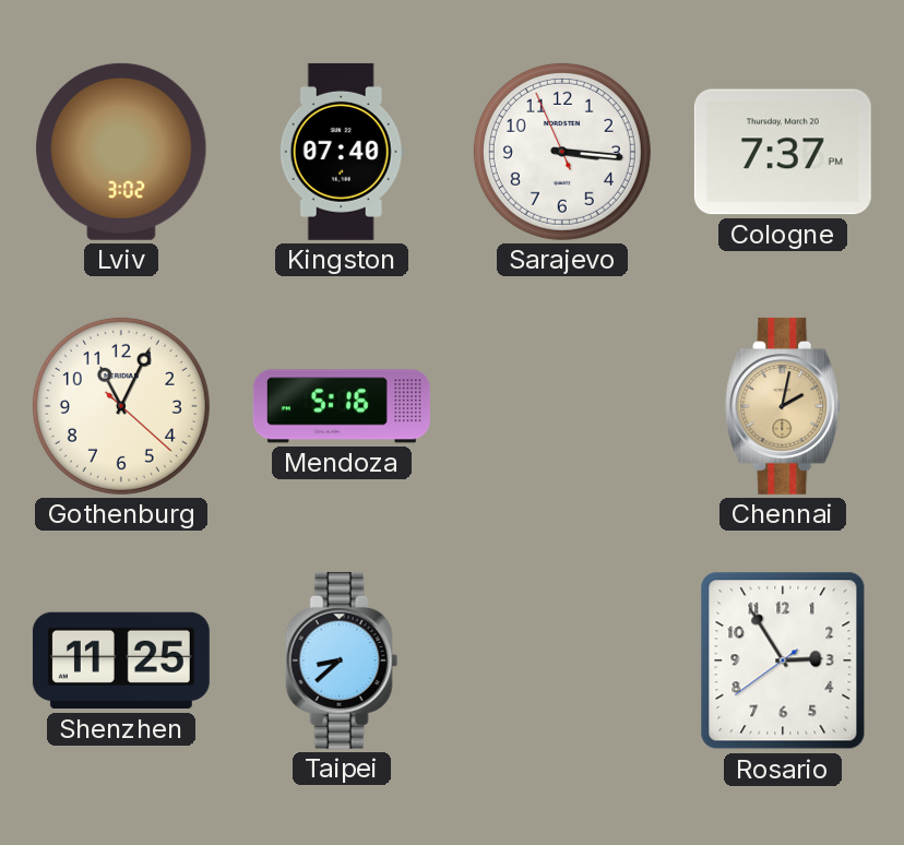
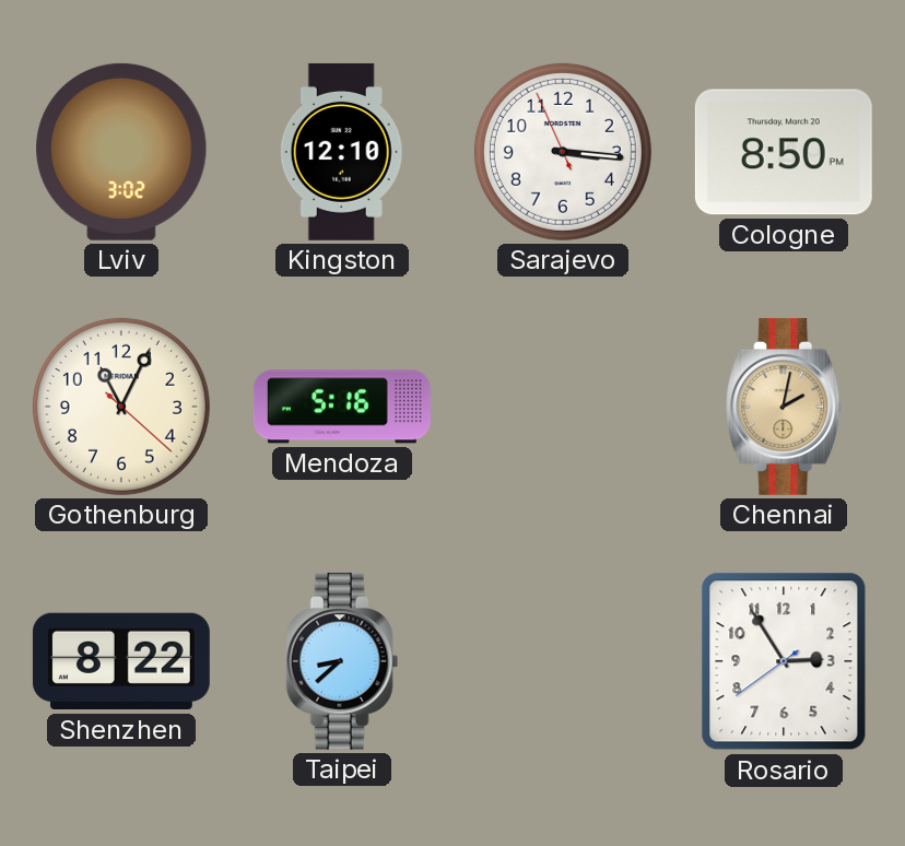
Kingston: 07:40 -> 12:10
Cologne: 7:37 -> 8:50
Shenzhen: 11:25 -> 8:22
